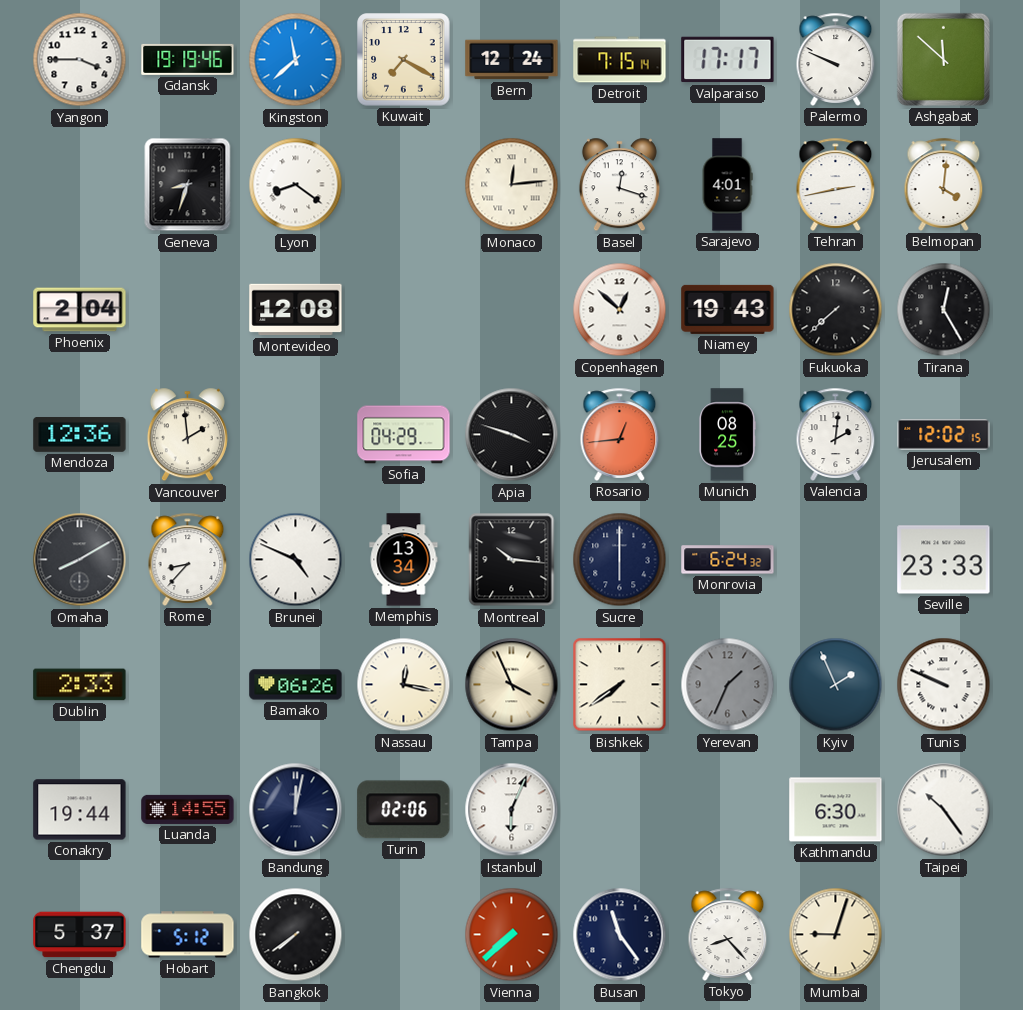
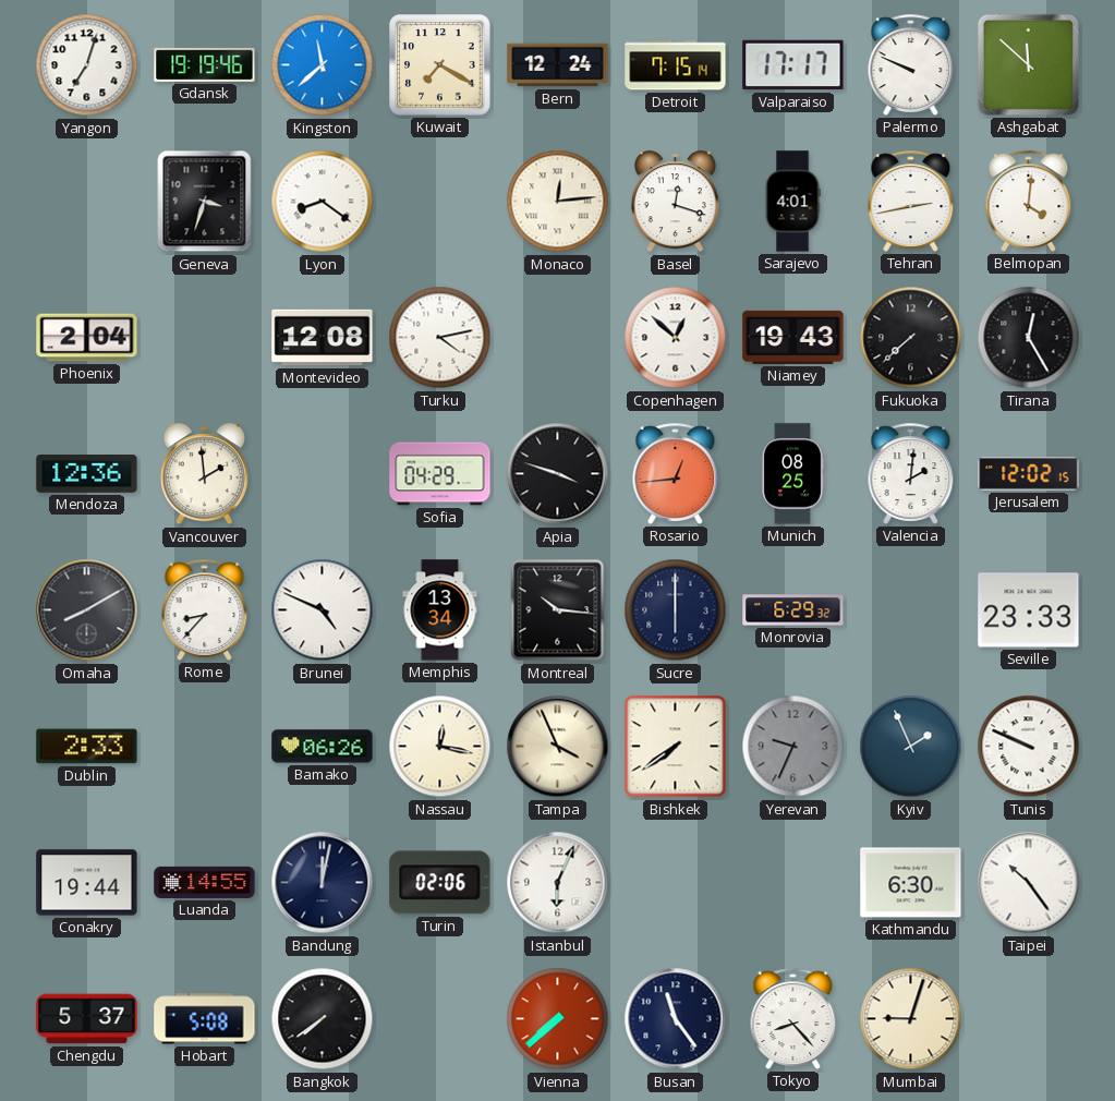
Yangon: 3:45 -> 7:03
Geneva: 8:33 -> 3:33
Turku: none -> 4:13
Monrovia: 6:24 -> 6:29
Yerevan: 1:34 -> 9:34
Hobart: 5:12 -> 5:08
